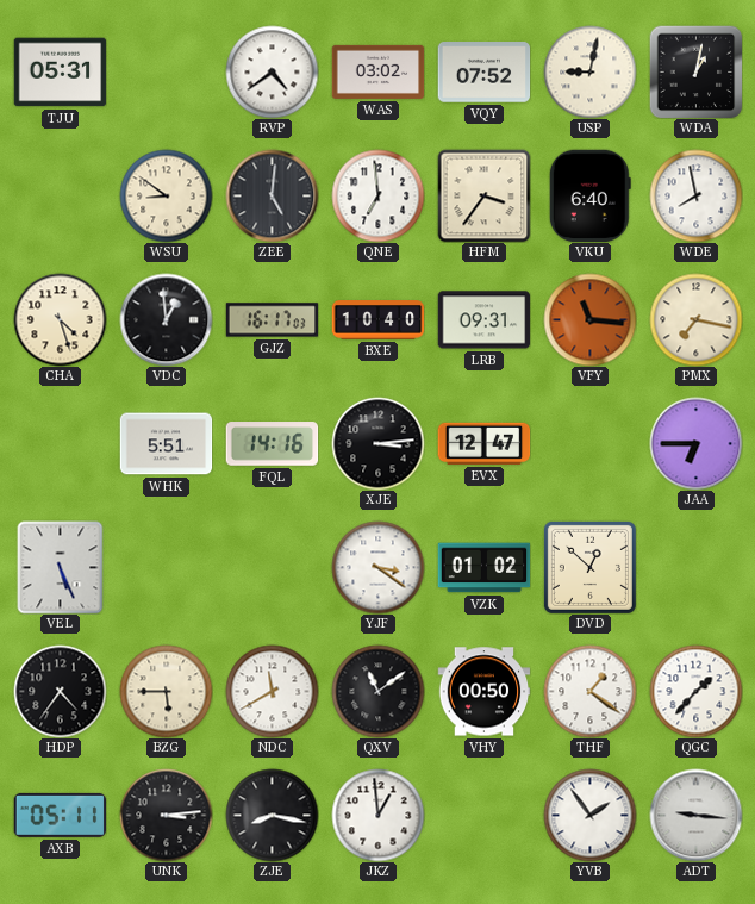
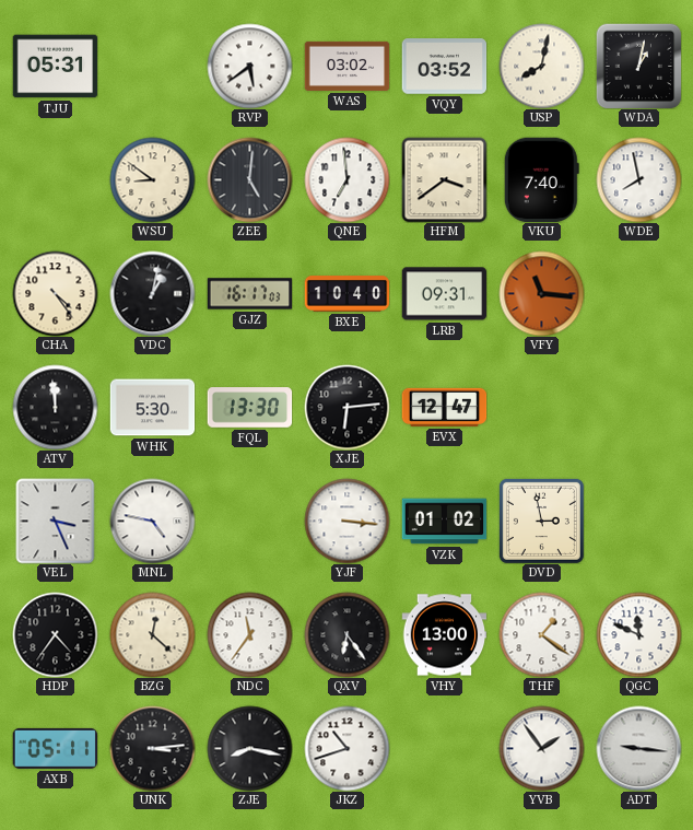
RVP: 4:39 -> 5:39
VQY: 07:52 -> 03:52
USP: 9:02 -> 8:02
HFM: 3:36 -> 3:39
VKU: 6:40 -> 7:40
CHA: 4:27 -> 4:24
VDC: 12:59 -> 1:02
PMX: 7:17 -> none
ATV: none -> 11:59
WHK: 5:51 -> 5:30
FQL: 14:16 -> 13:30
XJE: 3:14 -> 6:14
JAA: 6:45 -> none
VEL: 5:26 -> 3:26
MNL: none -> 4:47
YJF: 3:21 -> 3:16
DVD: 12:52 -> 2:58
BZG: 5:45 -> 12:22
NDC: 11:40 -> 11:36
QXV: 11:09 -> 6:24
VHY: 00:50 -> 13:00
QGC: 1:37 -> 11:49
JKZ: 12:59 -> 10:42
